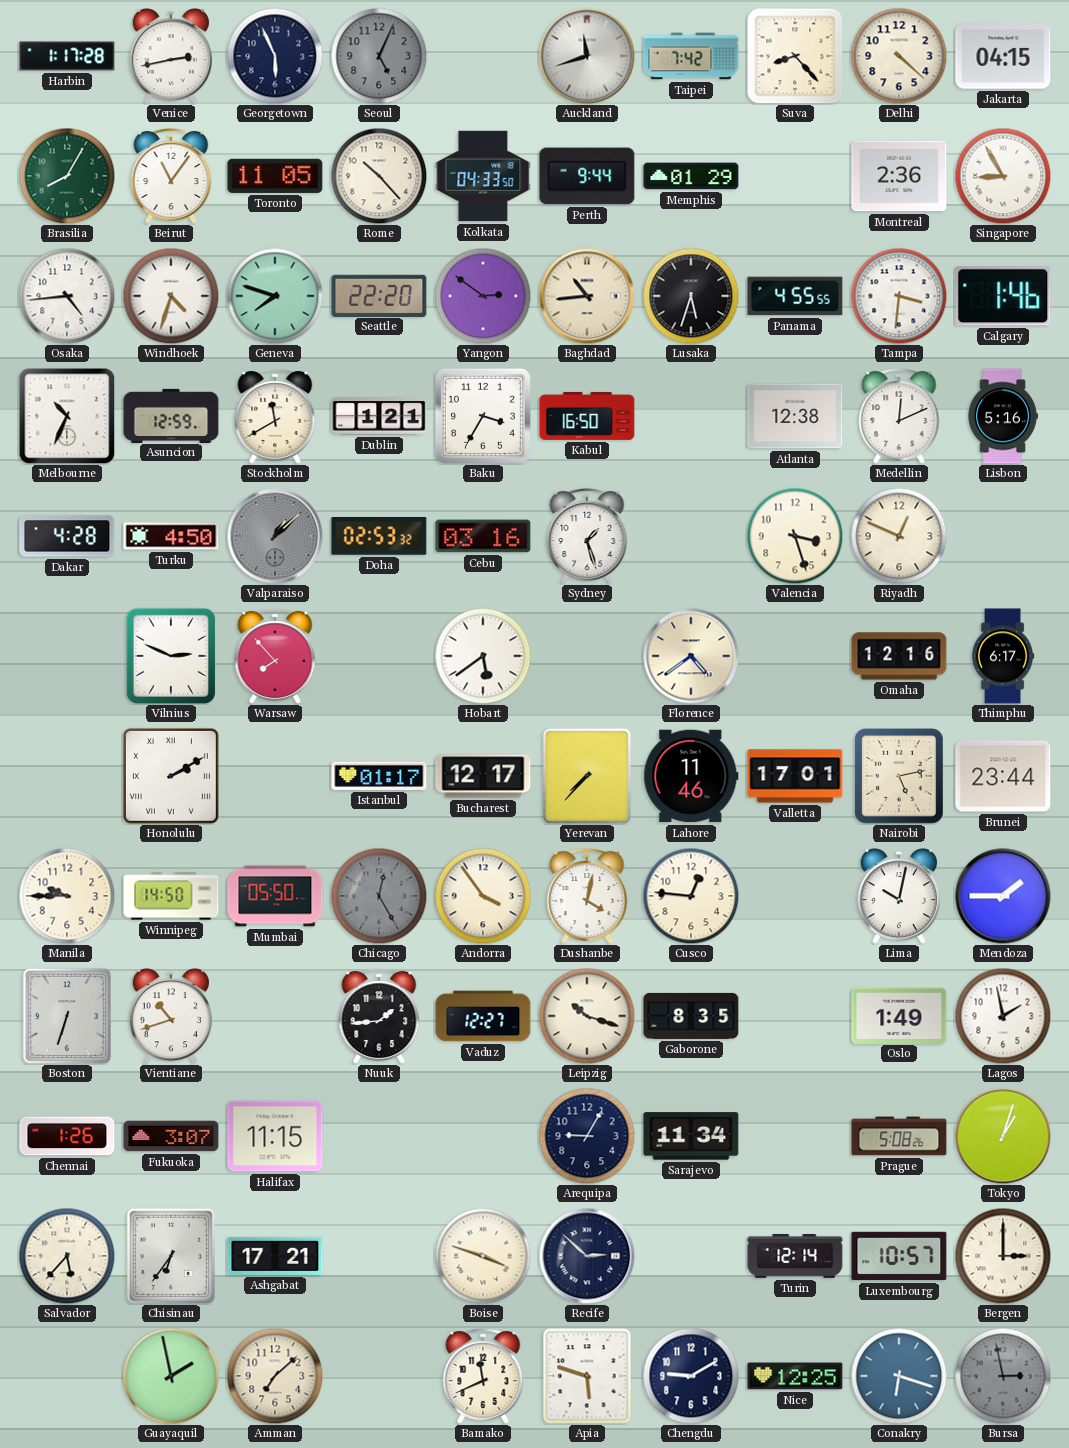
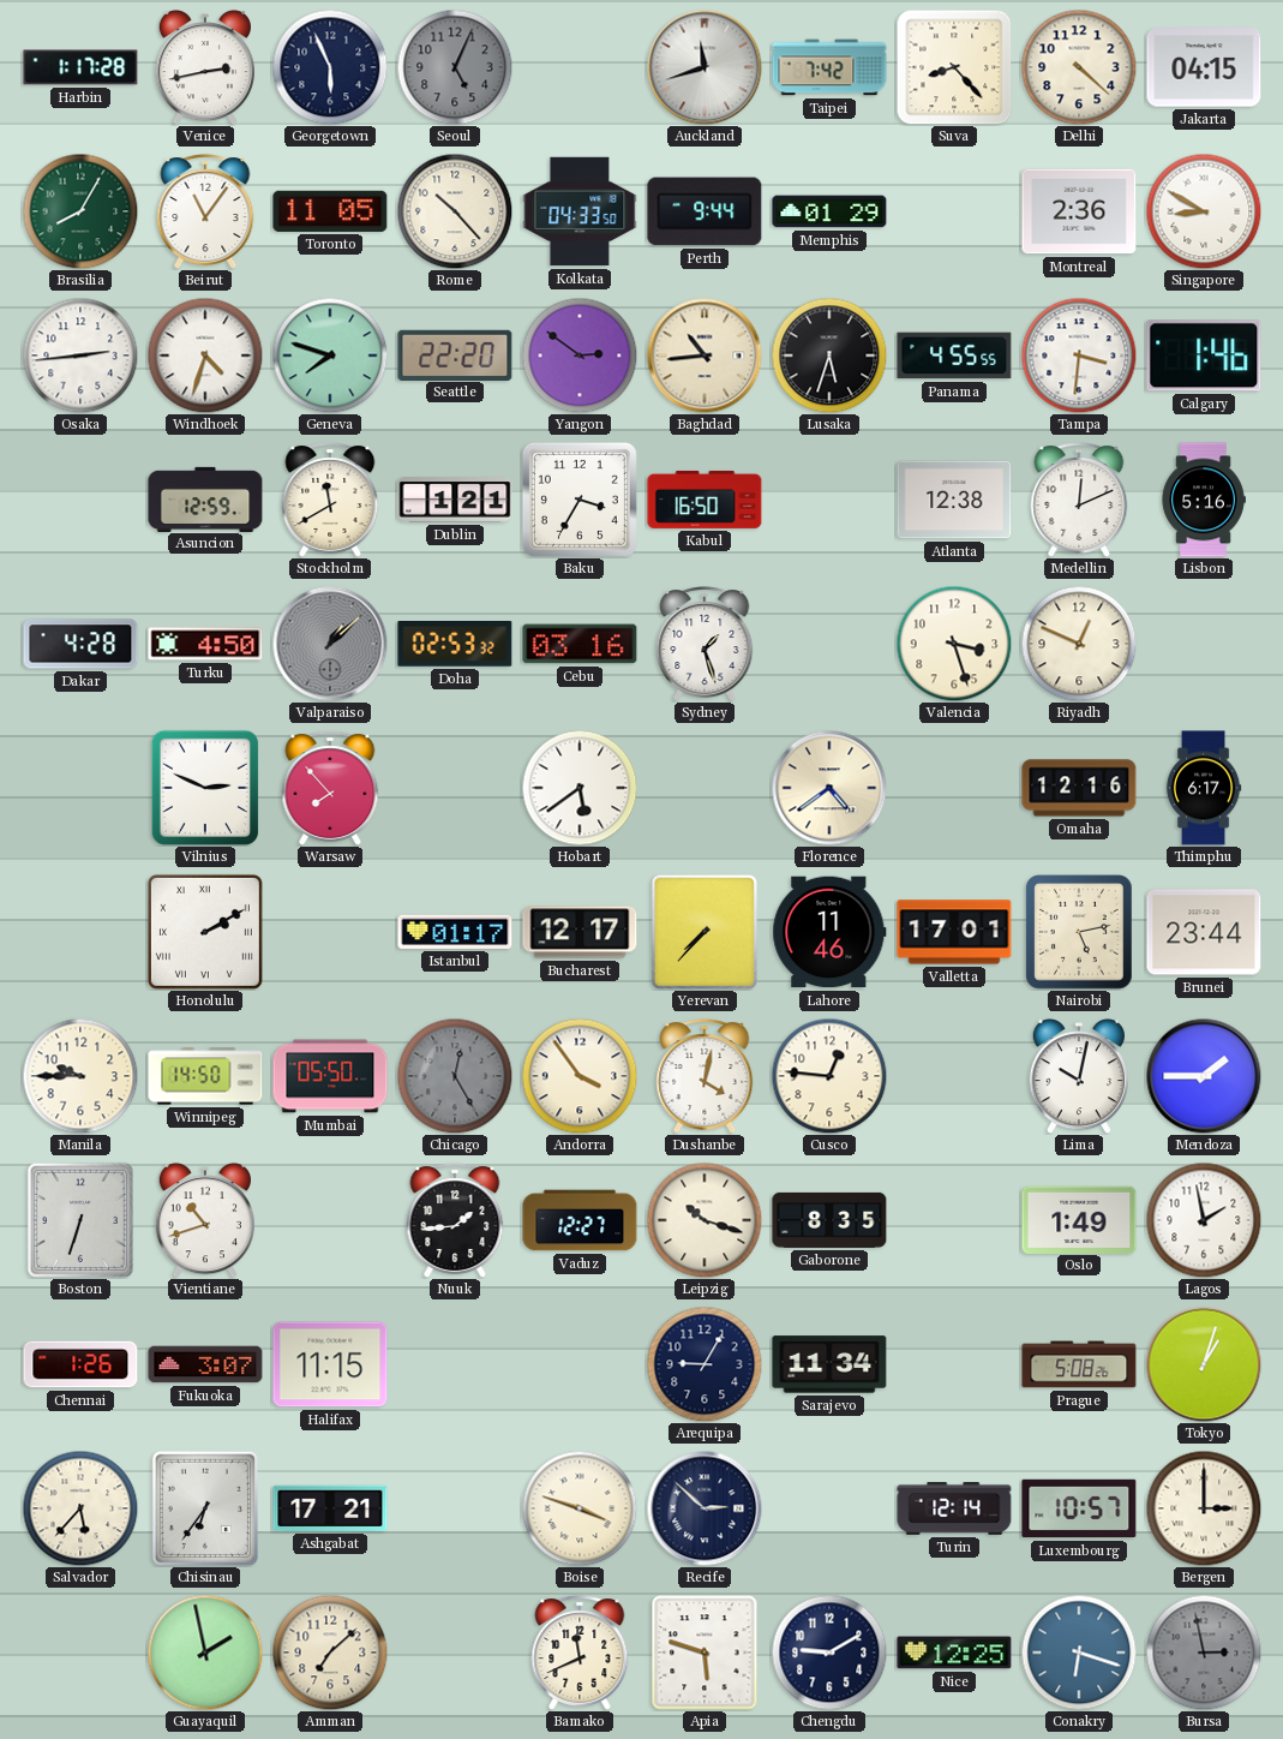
Singapore: 8:55 -> 8:50
Osaka: 4:44 -> 2:44
Melbourne: 10:34 -> none
